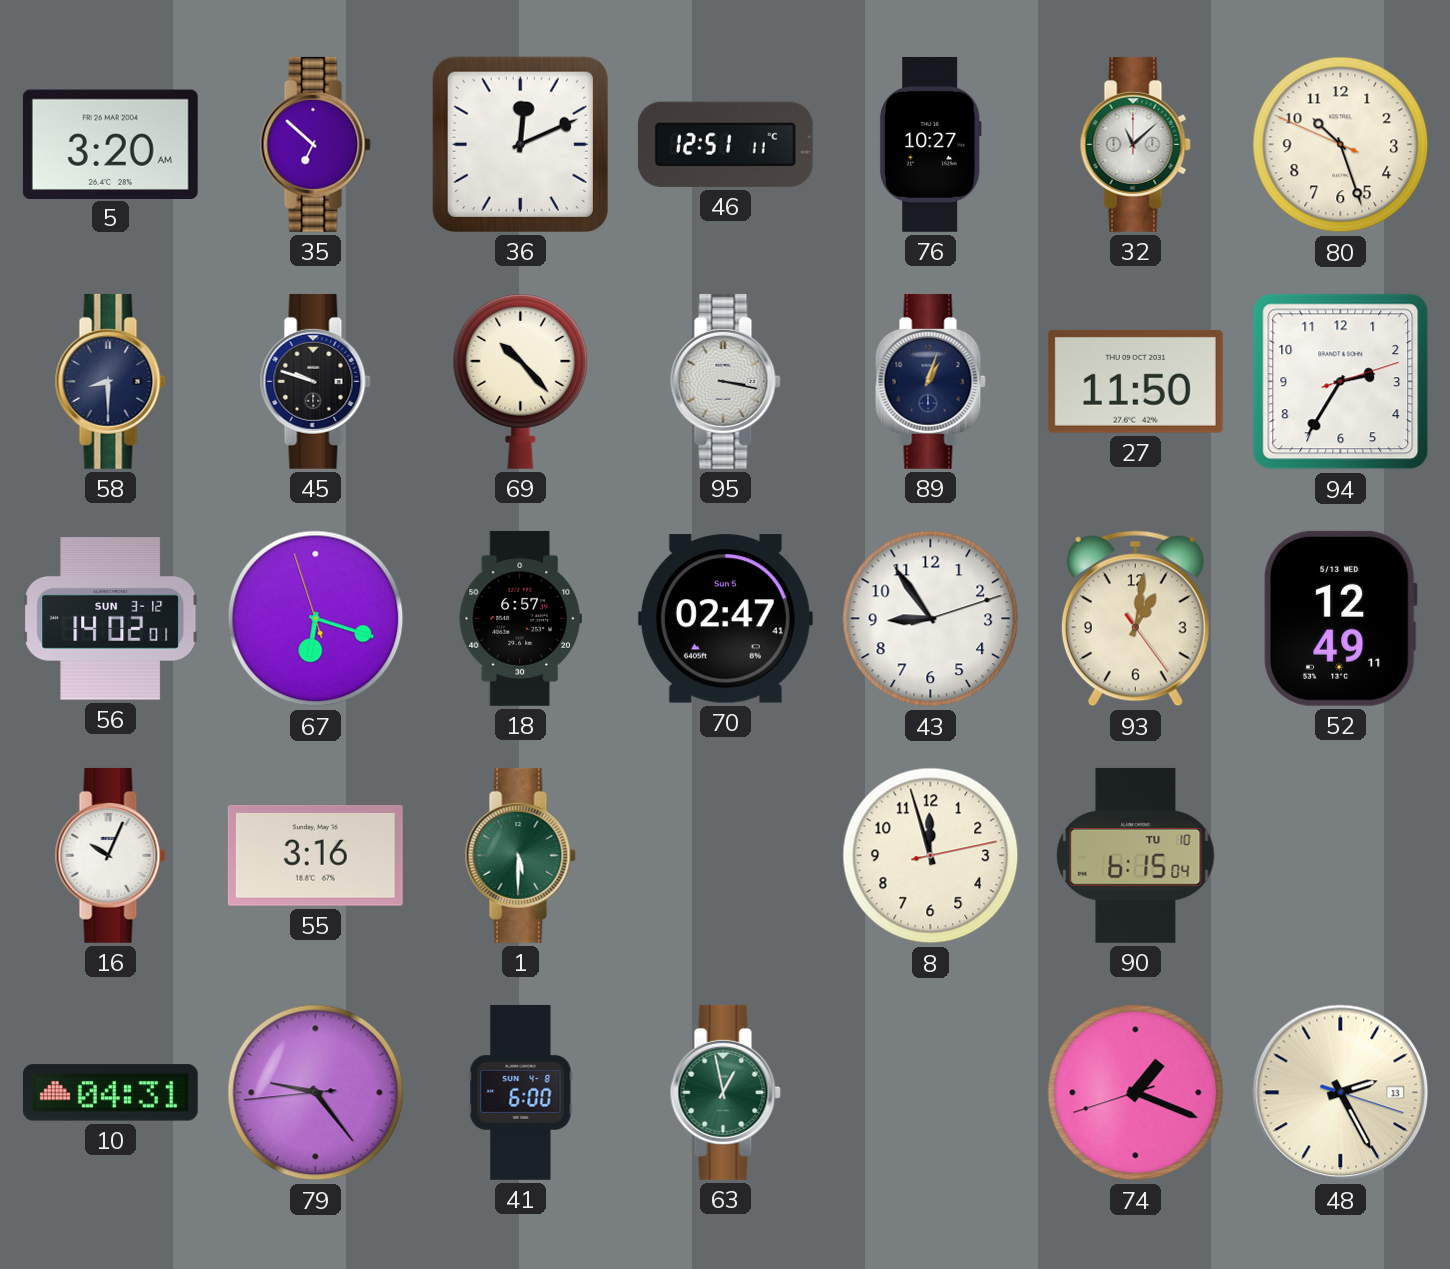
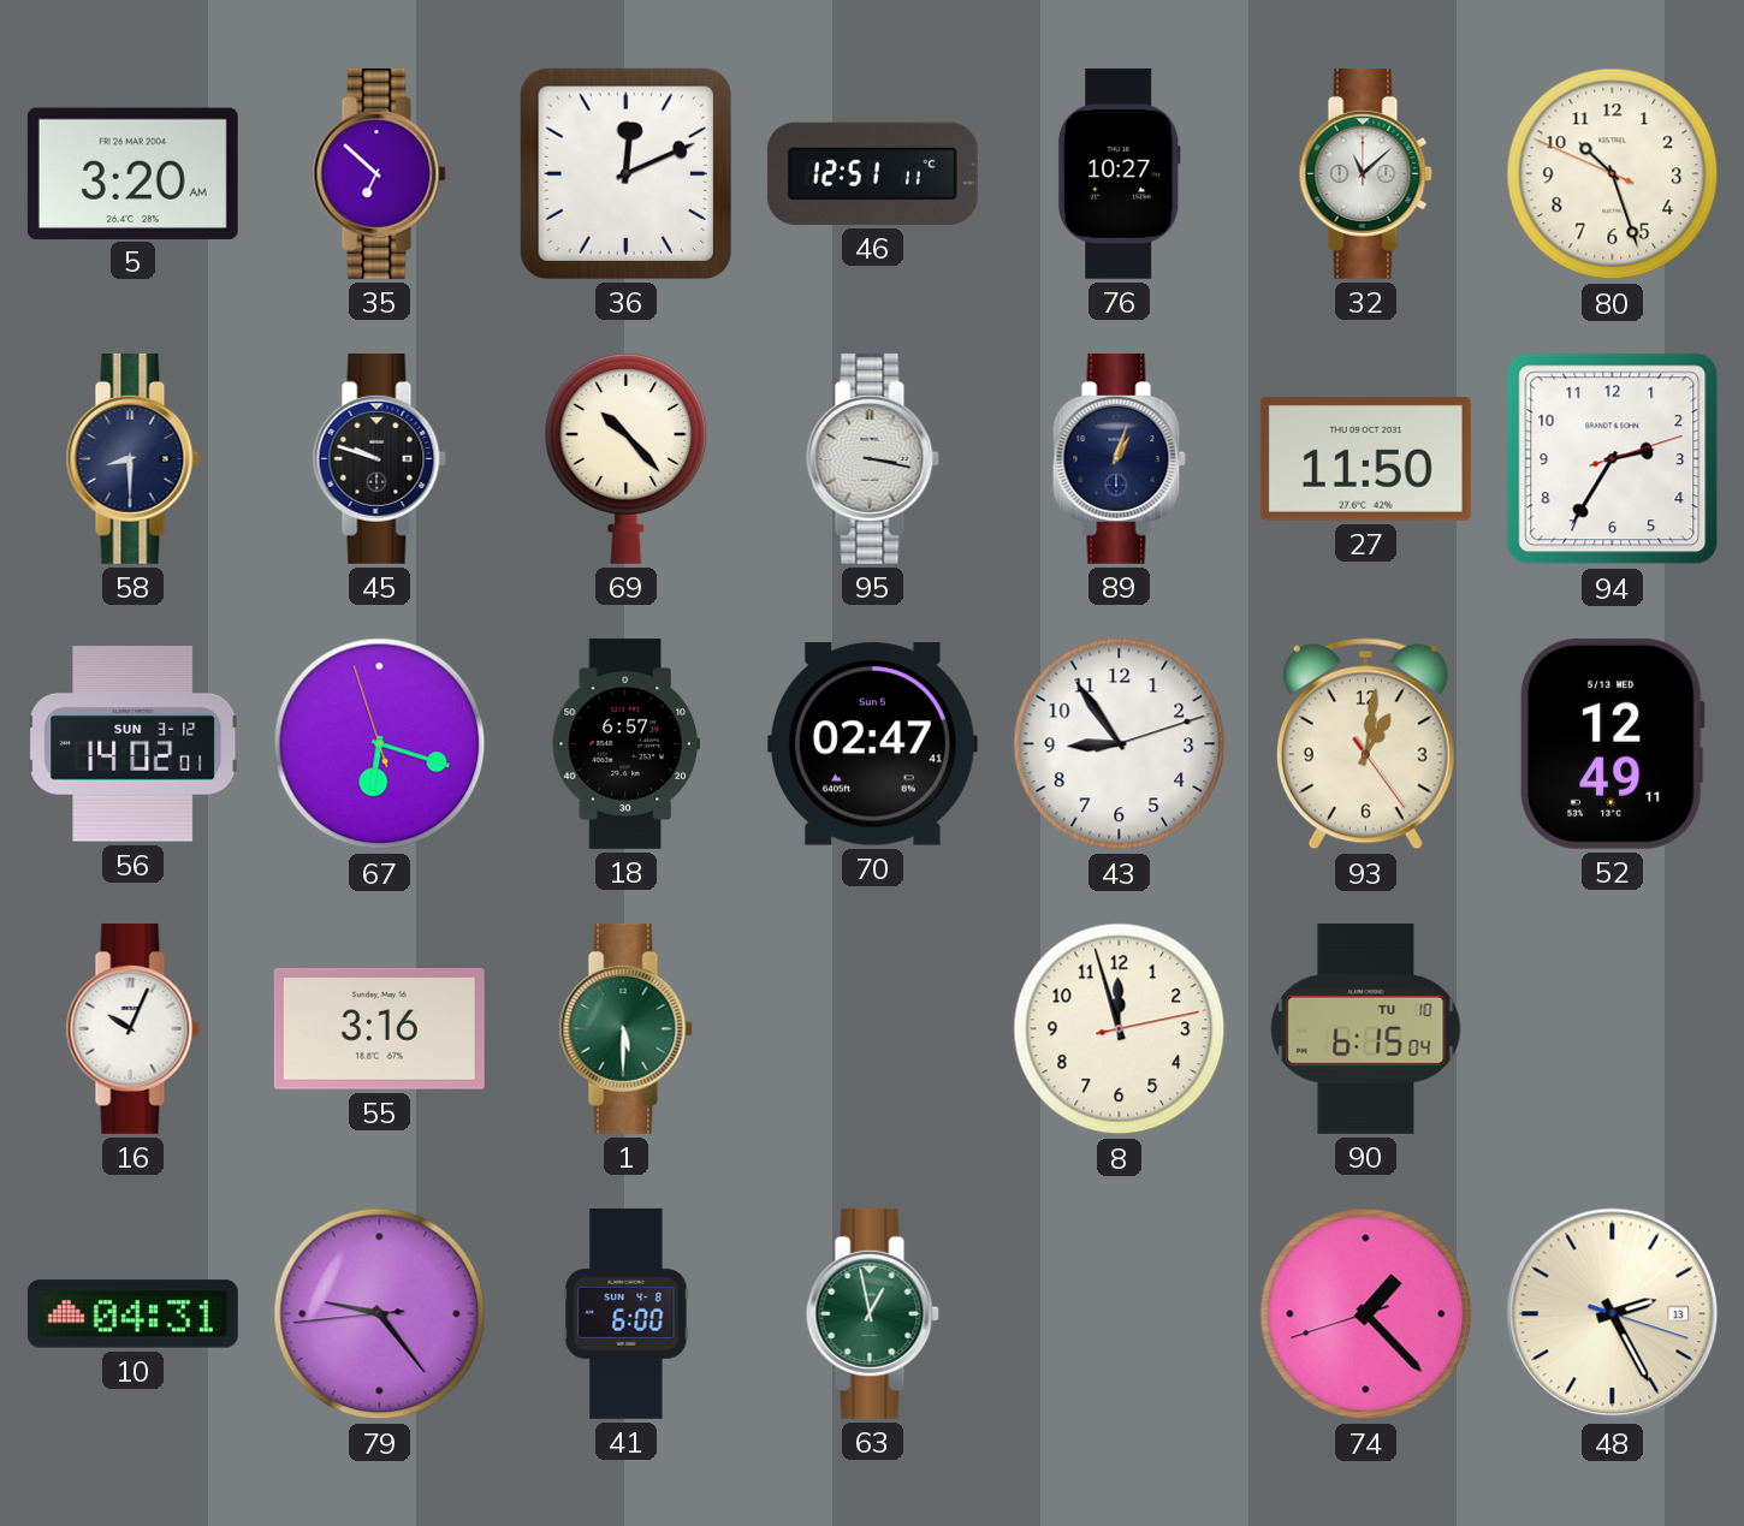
74: 1:18 -> 1:22
